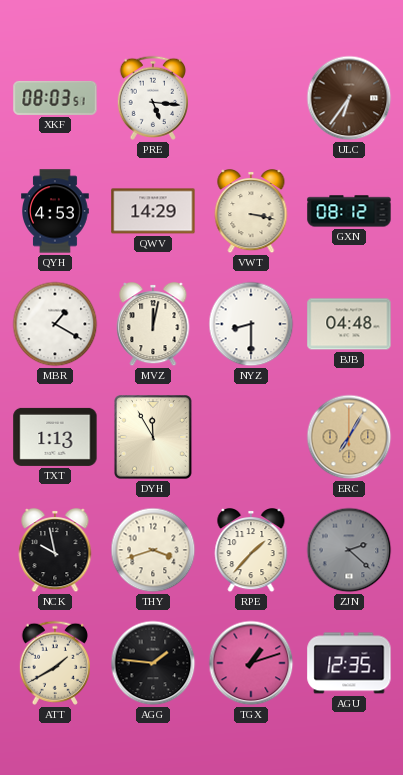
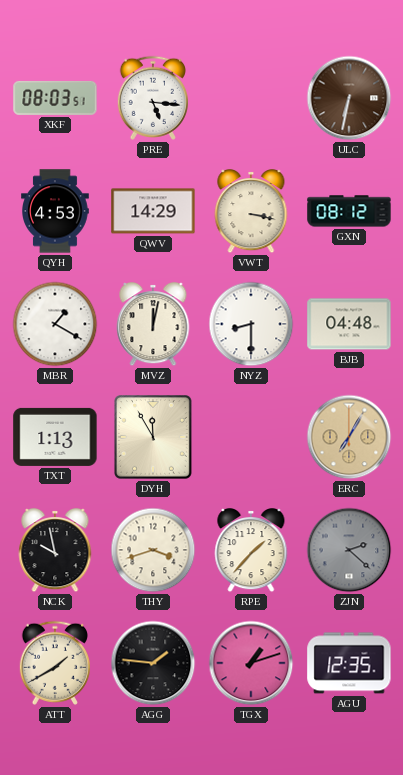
ULC: 6:36 -> 6:32
